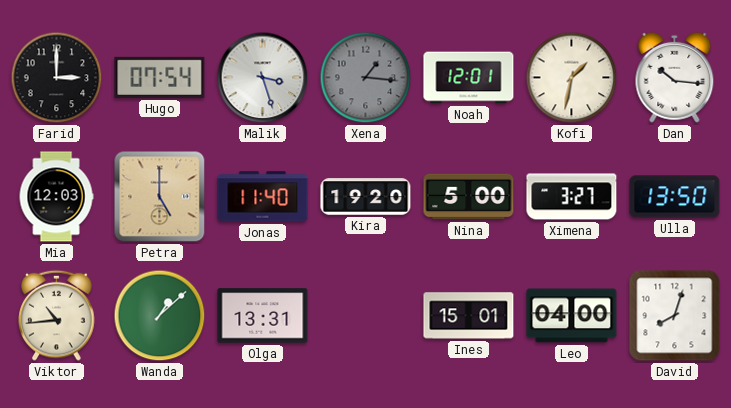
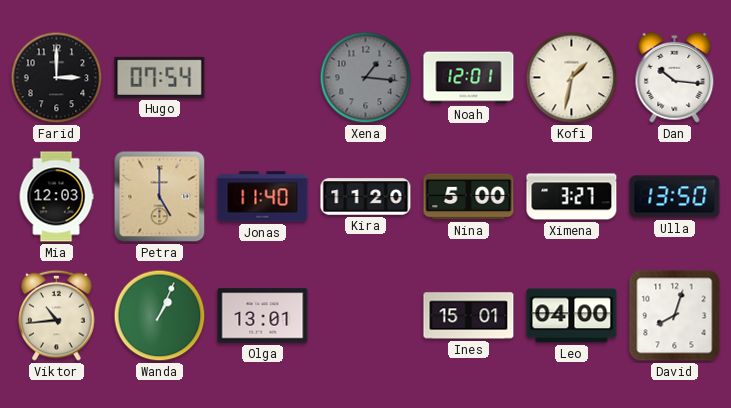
Malik: 3:27 -> none
Kira: 19:20 -> 11:20
Wanda: 1:08 -> 1:04
Olga: 13:31 -> 13:01
